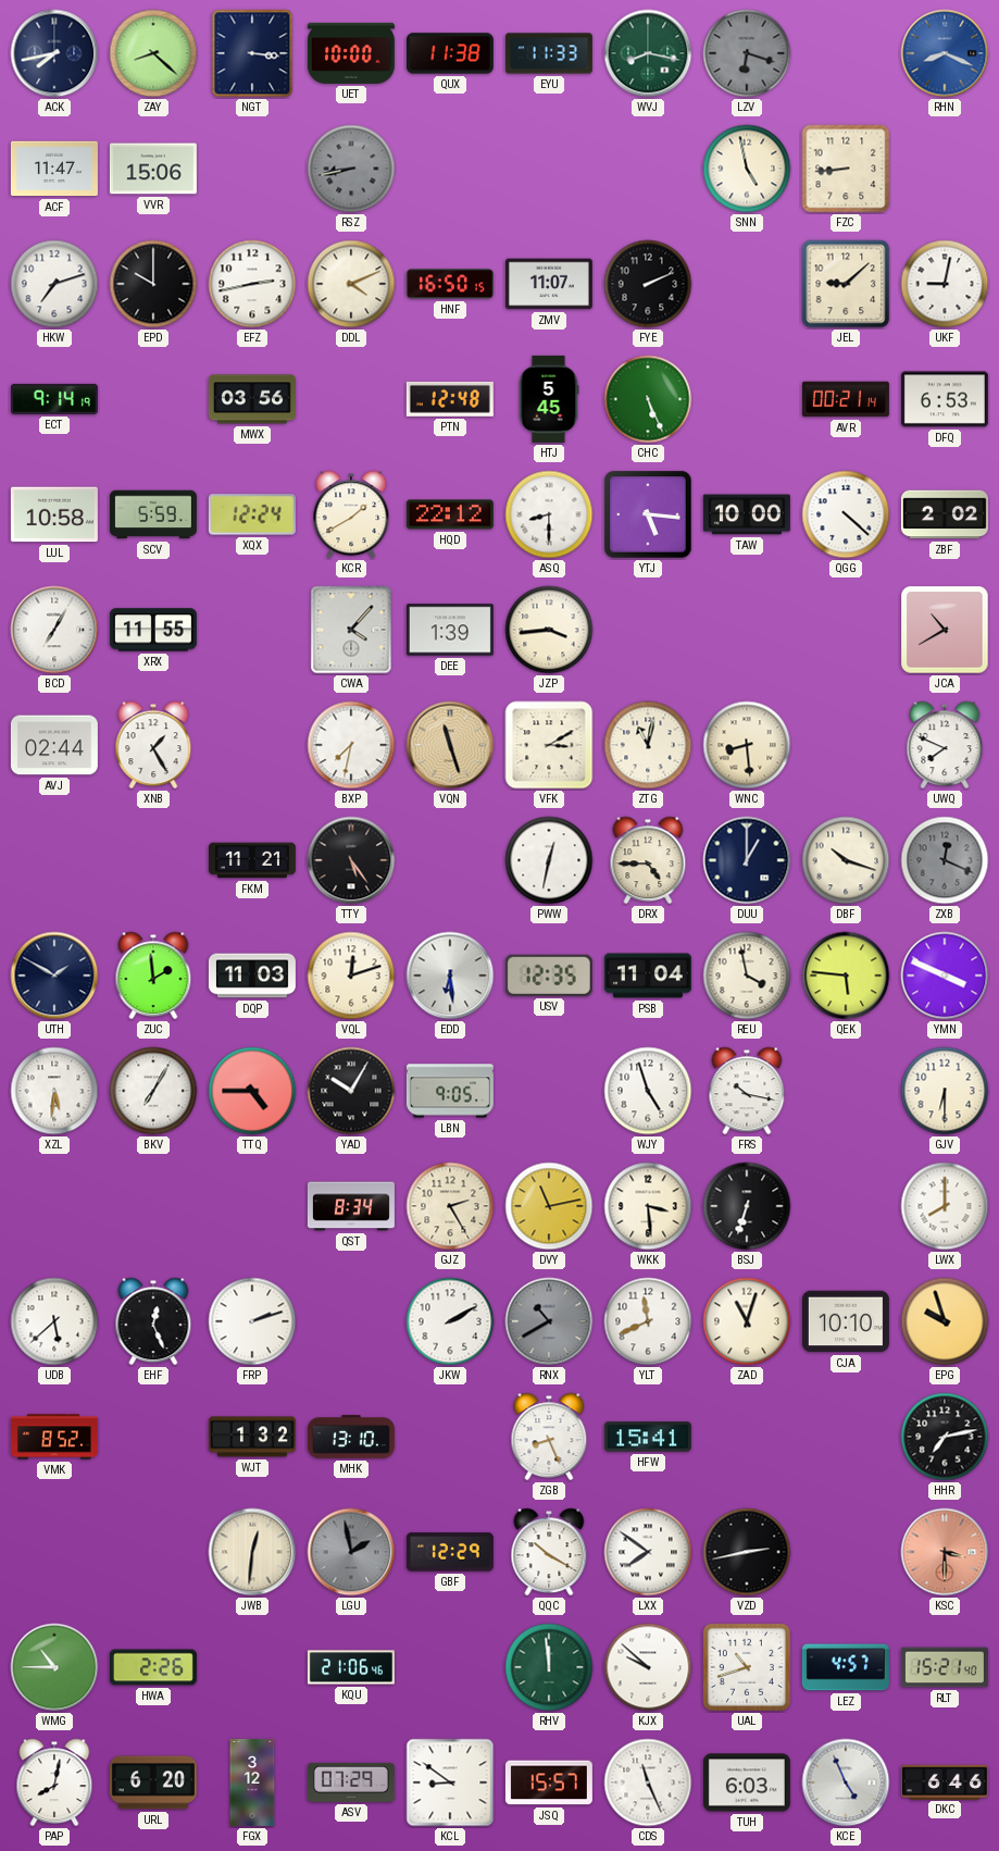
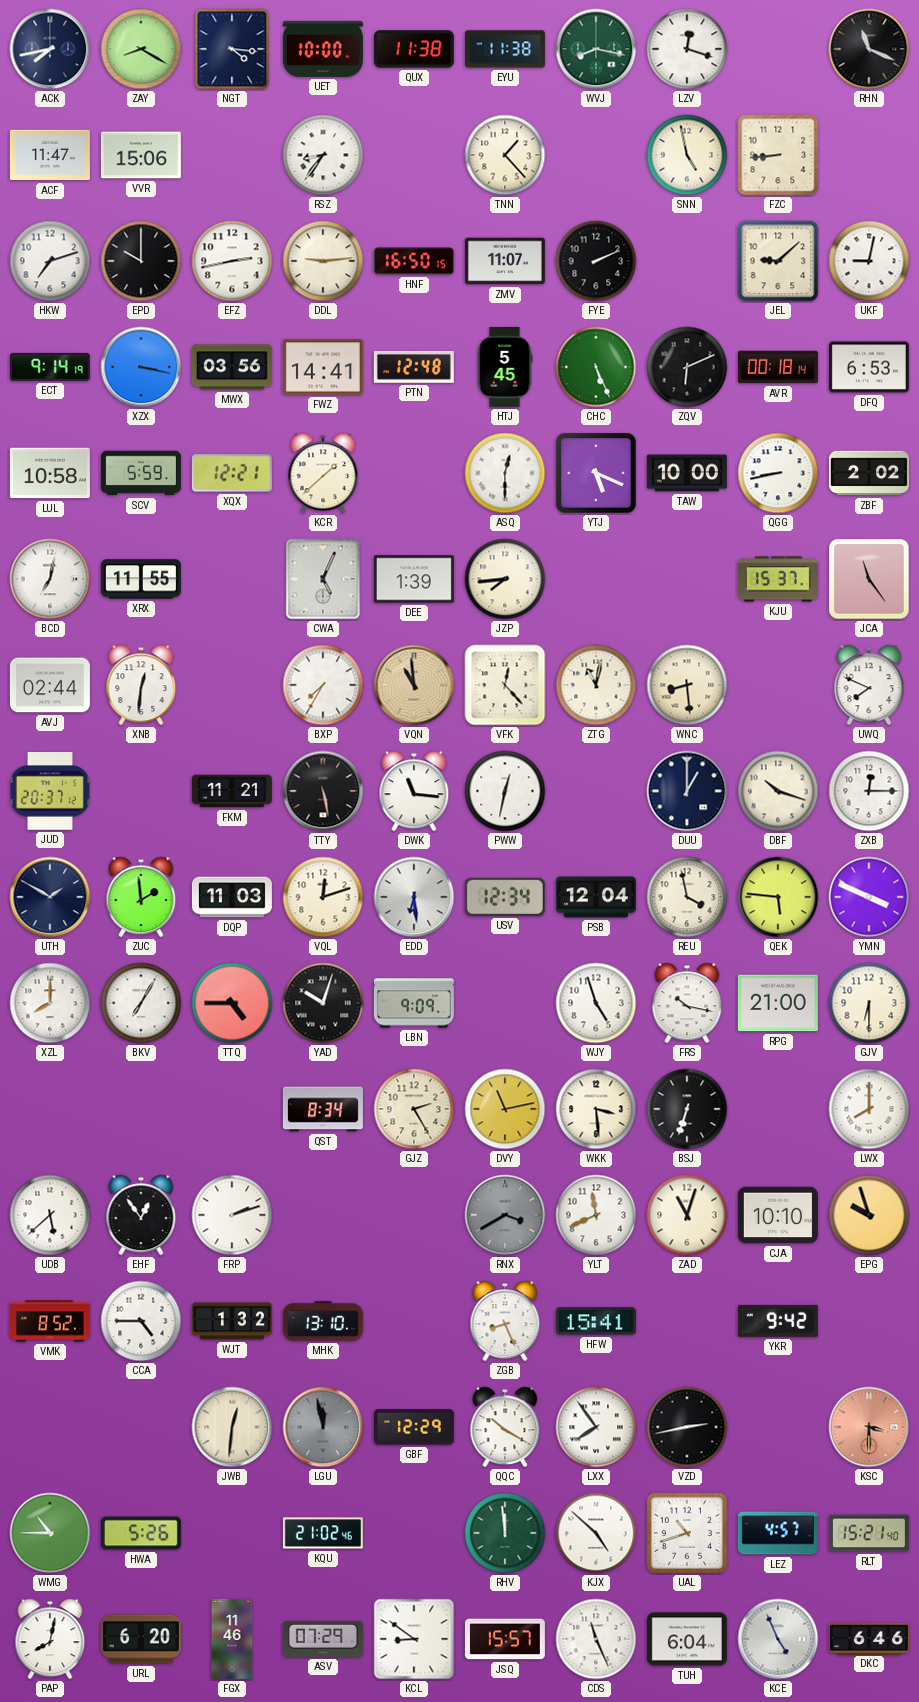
ZAY: 8:22 -> 8:20
NGT: 3:16 -> 4:16
EYU: 11:33 -> 11:38
LZV: 6:18 -> 12:18
LZV dial: grey -> white
RHN: 8:19 -> 11:19
RHN dial: blue -> black
RSZ: 8:43 -> 8:36
RSZ dial: grey -> white
TNN: none -> 1:23
DDL: 4:11 -> 9:14
XZX: none -> 3:17
FWZ: none -> 14:41
ZQV: none -> 6:11
AVR: 00:21 -> 00:18
XQX: 12:24 -> 12:21
KCR: 1:40 -> 1:38
HQD: 22:12 -> none
ASQ: 8:30 -> 12:30
YTJ: 5:16 -> 5:19
QGG: 4:22 -> 8:43
BCD: 7:05 -> 7:02
CWA: 4:07 -> 5:04
JZP: 3:44 -> 7:44
KJU: none -> 15:37
JCA: 10:40 -> 11:24
XNB: 1:25 -> 12:31
BXP: 7:32 -> 7:35
VQN: 11:27 -> 10:59
VFK: 3:10 -> 12:23
JUD: none -> 20:37
TTY: 5:24 -> 5:28
DWK: none -> 11:16
DRX: 4:45 -> none
ZXB: 12:19 -> 12:15
ZXB dial: grey -> white
USV: 12:35 -> 12:34
PSB: 11:04 -> 12:04
XZL: 5:31 -> 8:00
YAD: 10:05 -> 10:03
LBN: 9:05 -> 9:09
RPG: none -> 21:00
EHF: 12:26 -> 12:54
JKW: 2:10 -> none
RNX: 10:40 -> 3:40
CCA: none -> 4:45
YKR: none -> 9:42
HHR: 7:13 -> none
LGU: 1:58 -> 11:58
LXX: 7:51 -> 7:54
HWA: 2:26 -> 5:26
KQU: 21:06 -> 21:02
KJX: 9:52 -> 4:52
FGX: 3:12 -> 11:46
TUH: 6:03 -> 6:04
